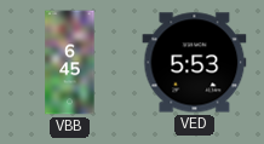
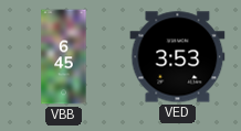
VED: 5:53 -> 3:53
